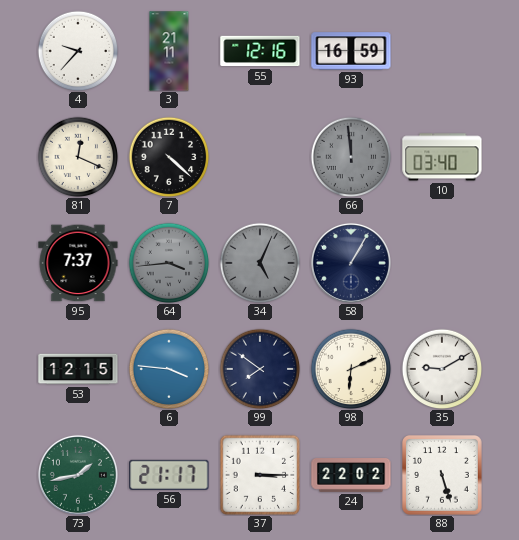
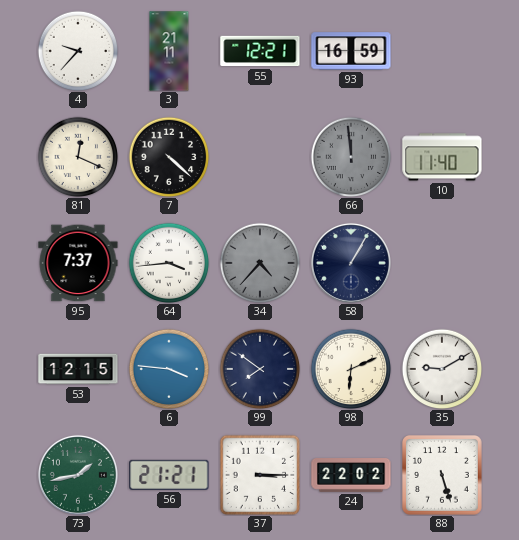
55: 12:16 -> 12:21
10: 03:40 -> 11:40
64 dial: grey -> white
34: 5:04 -> 4:37
56: 21:17 -> 21:21
